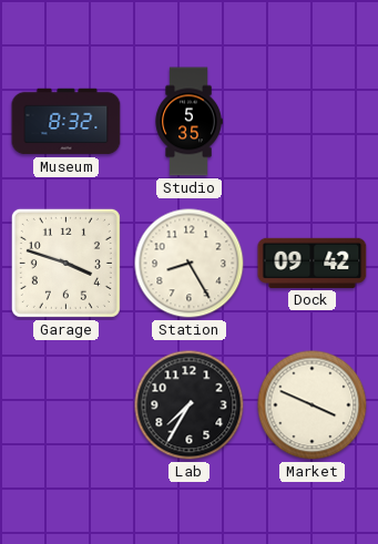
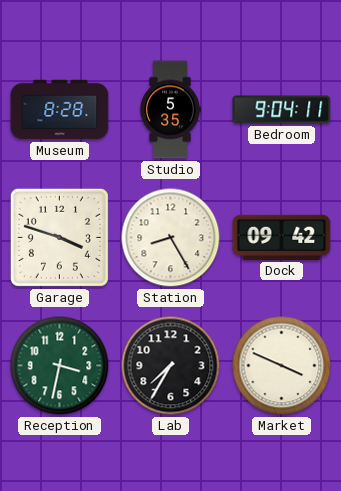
Museum: 8:32 -> 8:28
Bedroom: none -> 9:04
Reception: none -> 3:32
